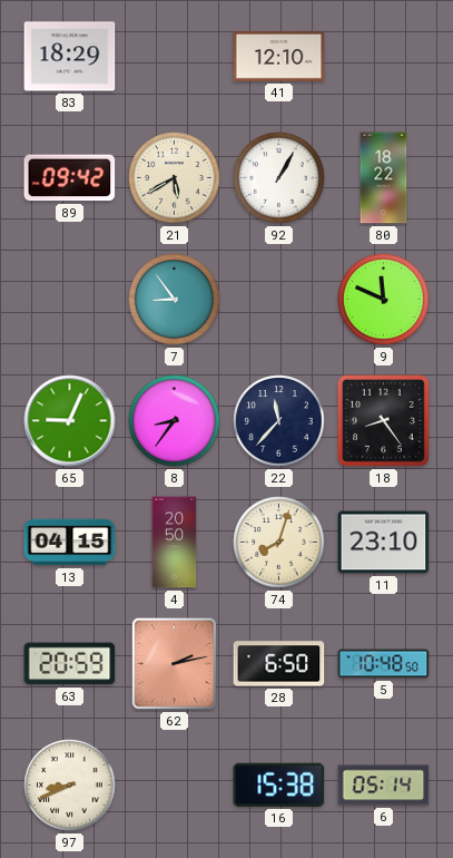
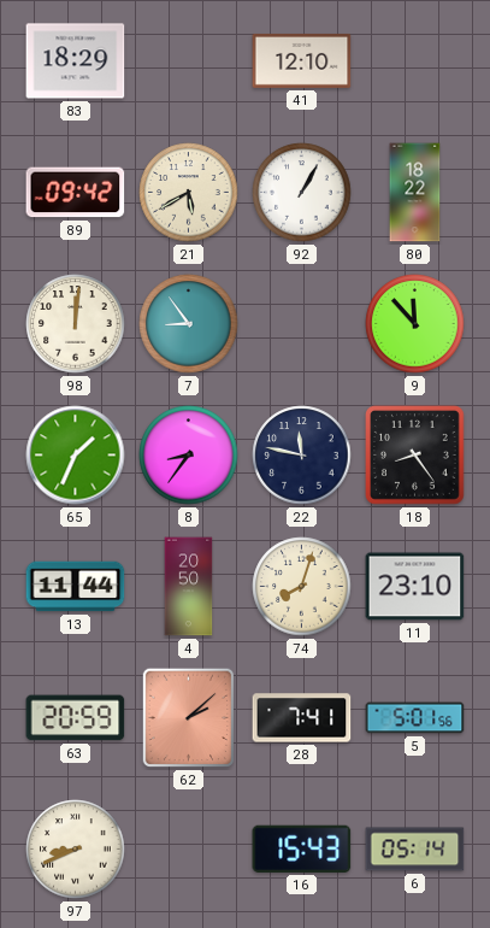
98: none -> 12:01
9: 11:49 -> 11:53
65: 9:04 -> 1:34
22: 11:37 -> 11:47
13: 04:15 -> 11:44
62: 2:13 -> 2:08
28: 6:50 -> 7:41
5: 10:48 -> 5:01
16: 15:38 -> 15:43
